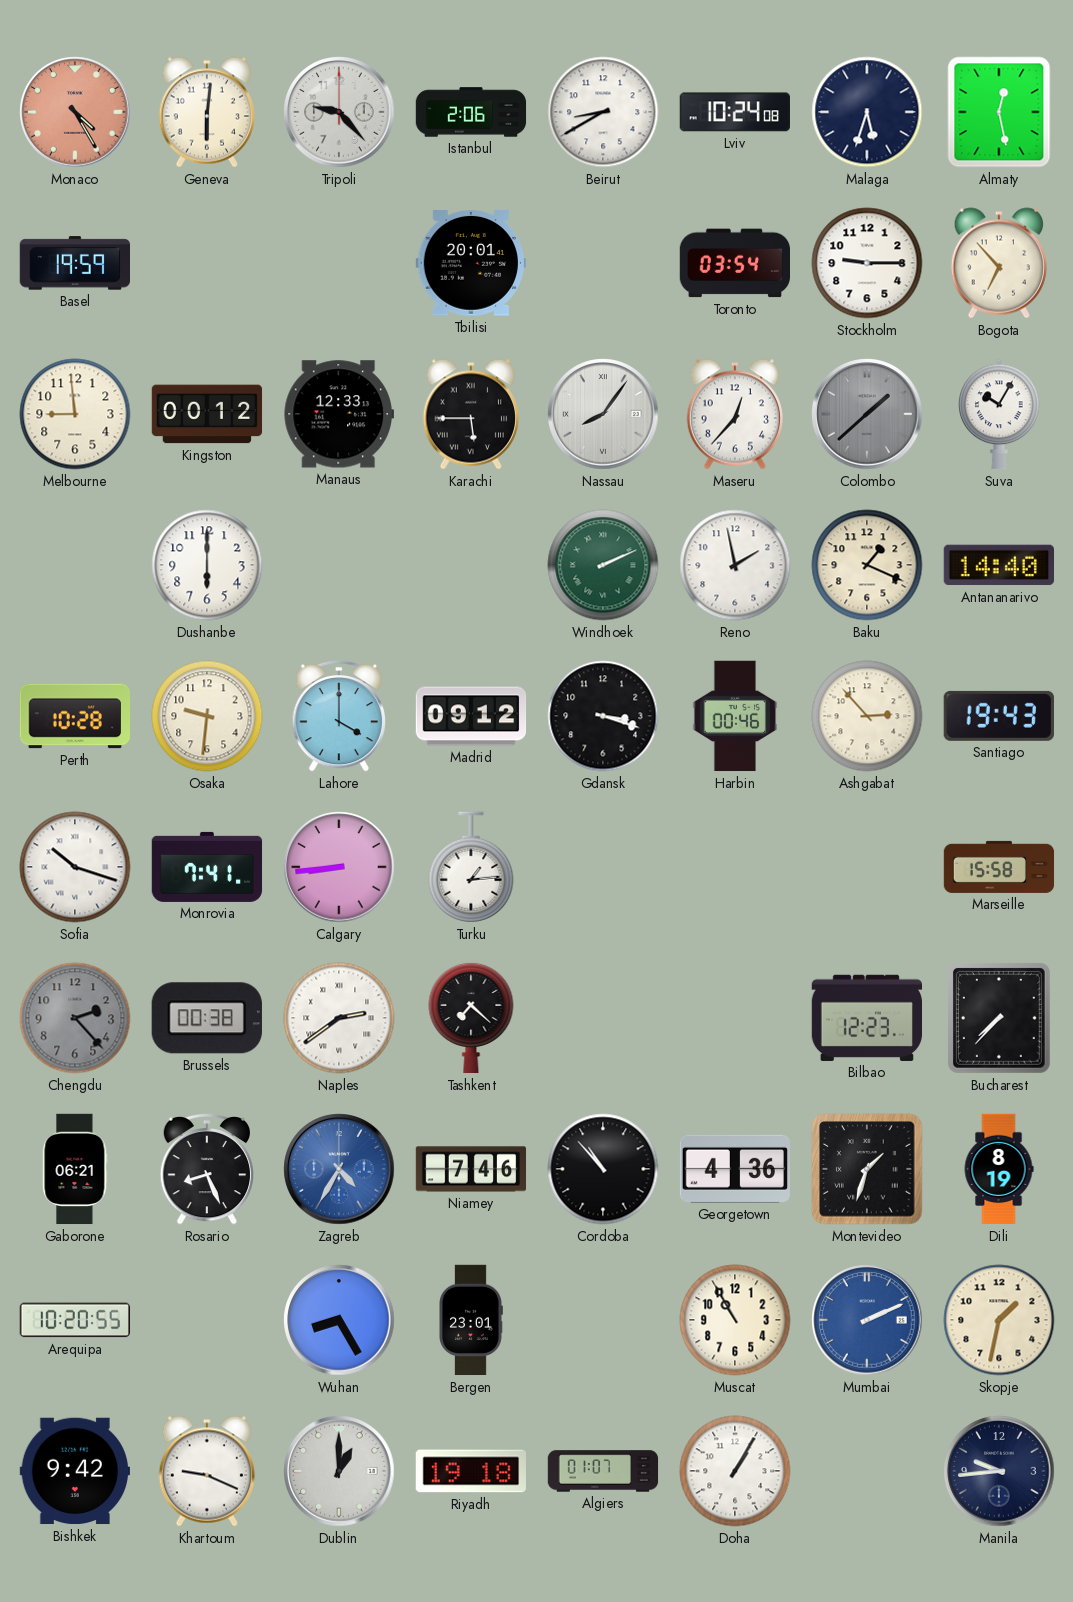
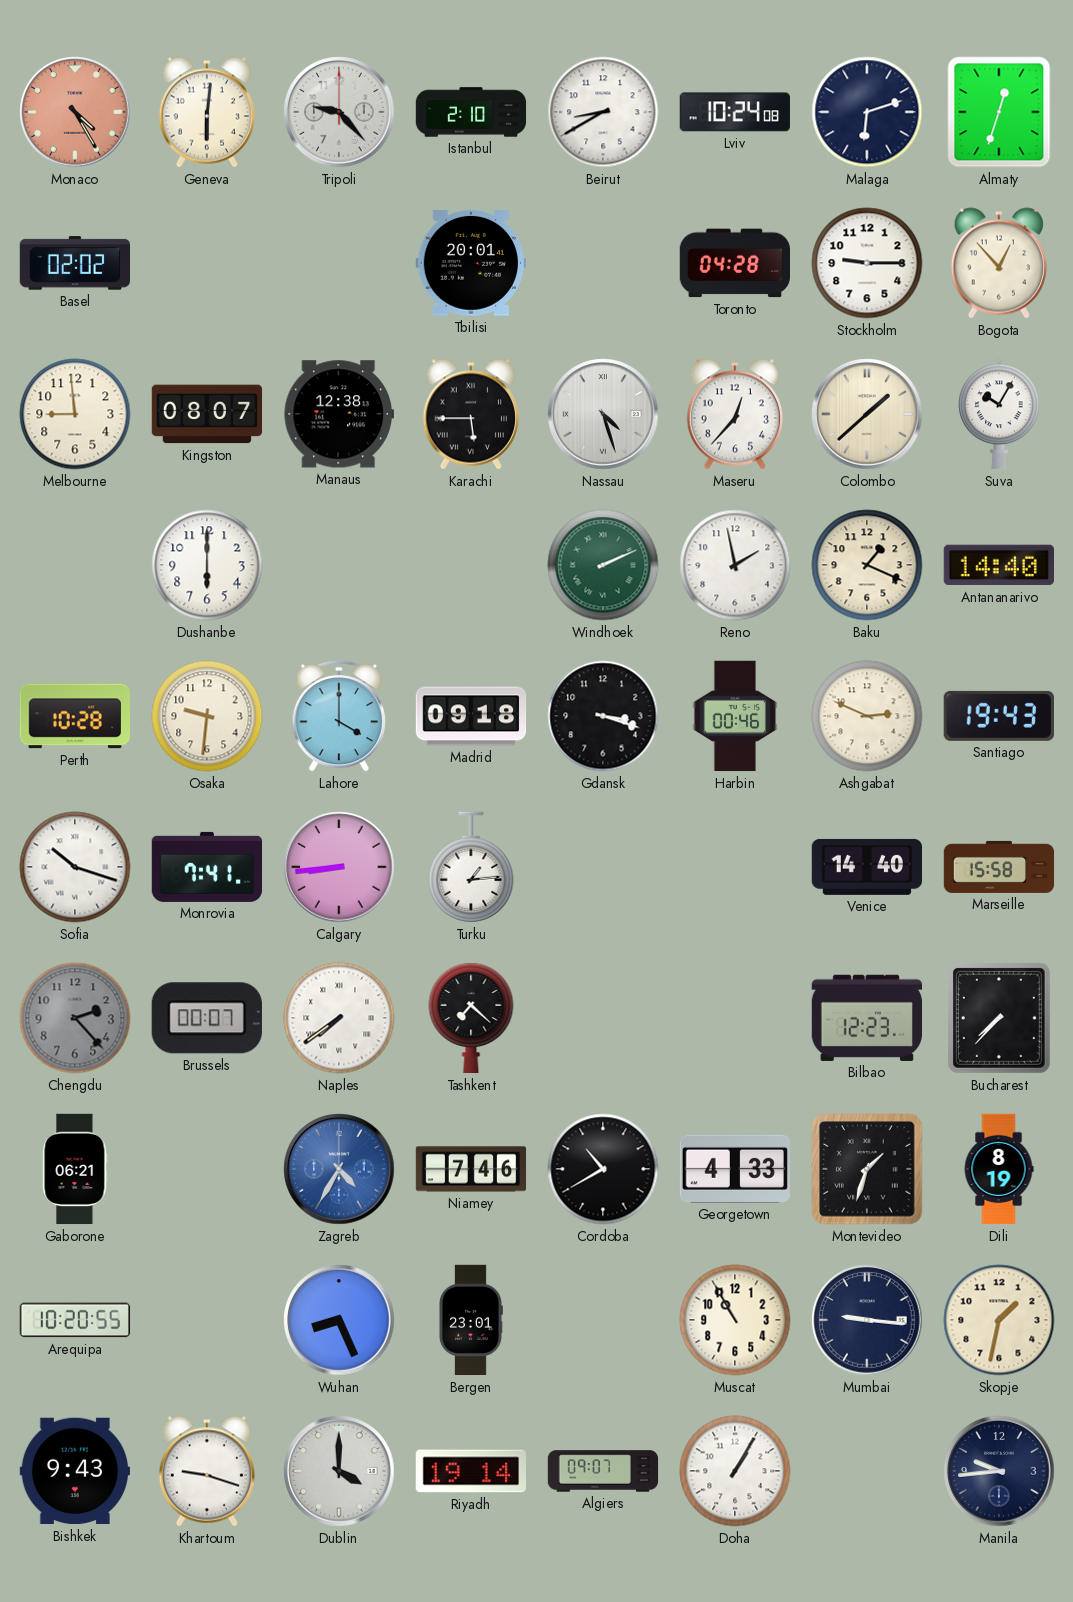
Istanbul: 2:06 -> 2:10
Malaga: 5:33 -> 6:12
Almaty: 12:28 -> 12:33
Basel: 19:59 -> 02:02
Toronto: 03:54 -> 04:28
Bogota: 6:53 -> 12:53
Kingston: 00:12 -> 08:07
Manaus: 12:33 -> 12:38
Nassau: 8:06 -> 4:27
Colombo dial: grey -> cream
Madrid: 09:12 -> 09:18
Ashgabat: 2:53 -> 2:49
Venice: none -> 14:40
Brussels: 00:38 -> 00:07
Naples: 2:39 -> 7:39
Rosario: 8:26 -> none
Cordoba: 10:53 -> 10:40
Georgetown: 4:36 -> 4:33
Wuhan: 8:25 -> 8:26
Mumbai: 2:11 -> 9:16
Mumbai dial: blue -> navy
Bishkek: 9:42 -> 9:43
Khartoum: 9:19 -> 9:18
Dublin: 1:00 -> 4:00
Riyadh: 19:18 -> 19:14
Algiers: 01:07 -> 09:07
